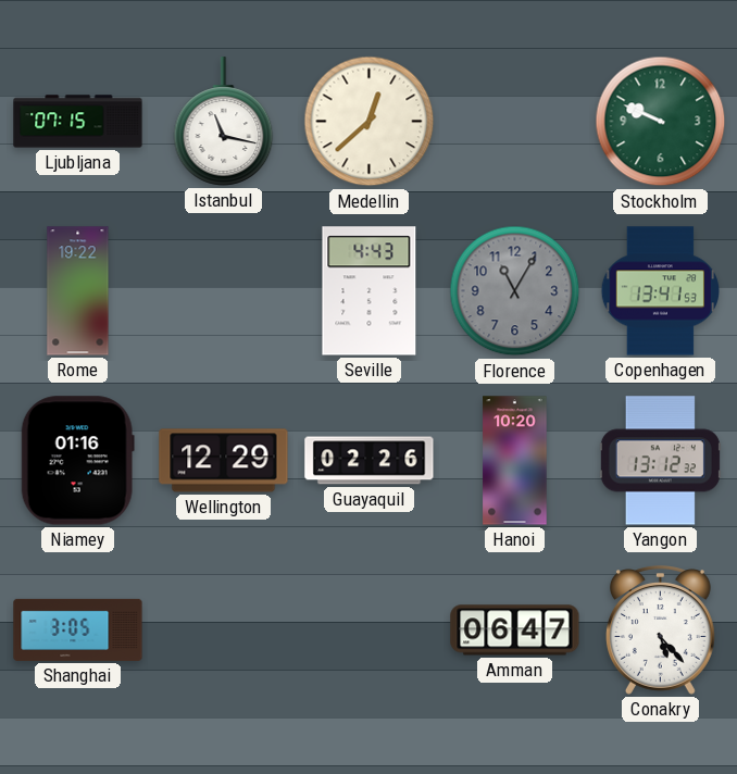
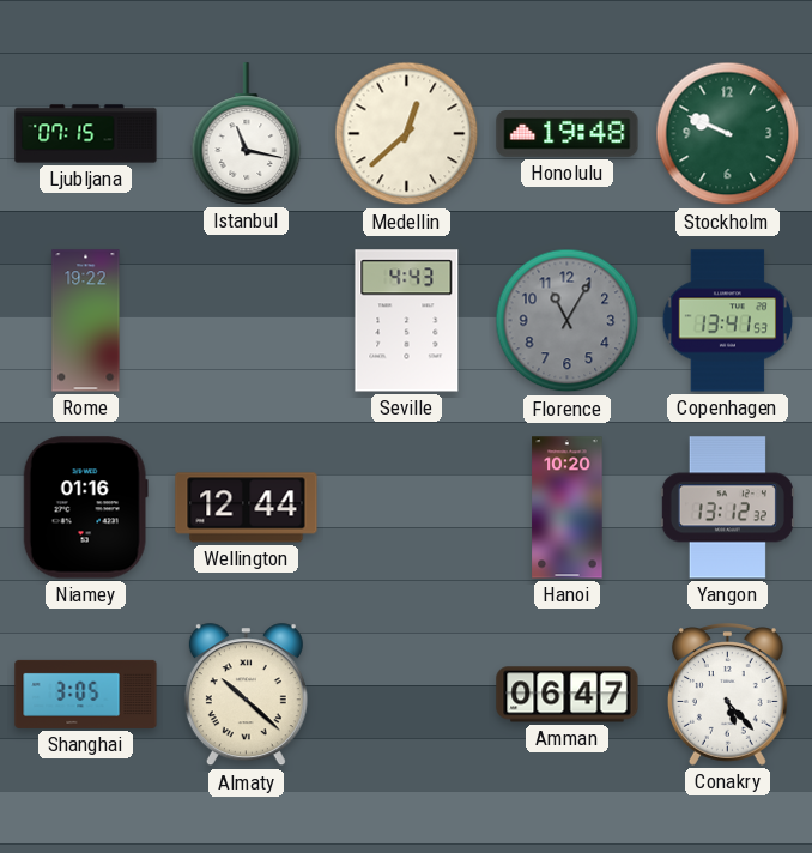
Honolulu: none -> 19:48
Wellington: 12:29 -> 12:44
Guayaquil: 02:26 -> none
Almaty: none -> 10:22
